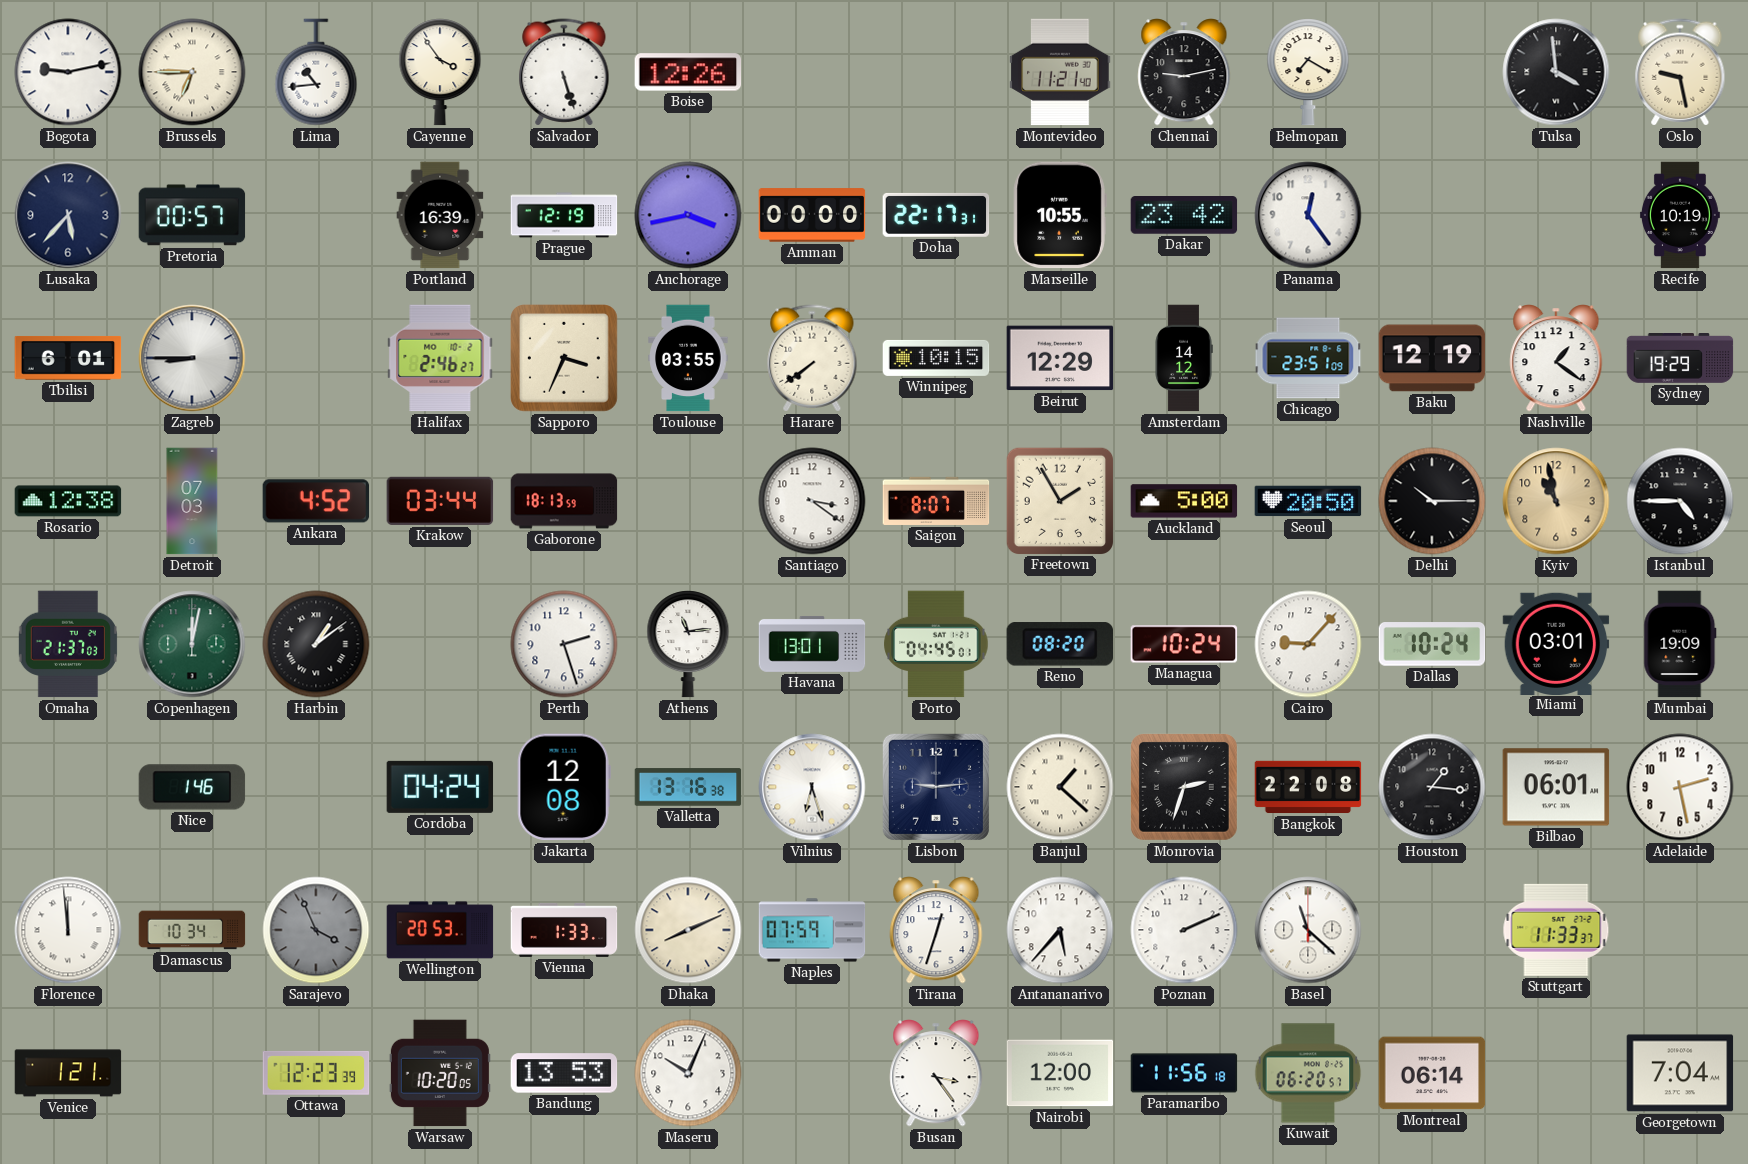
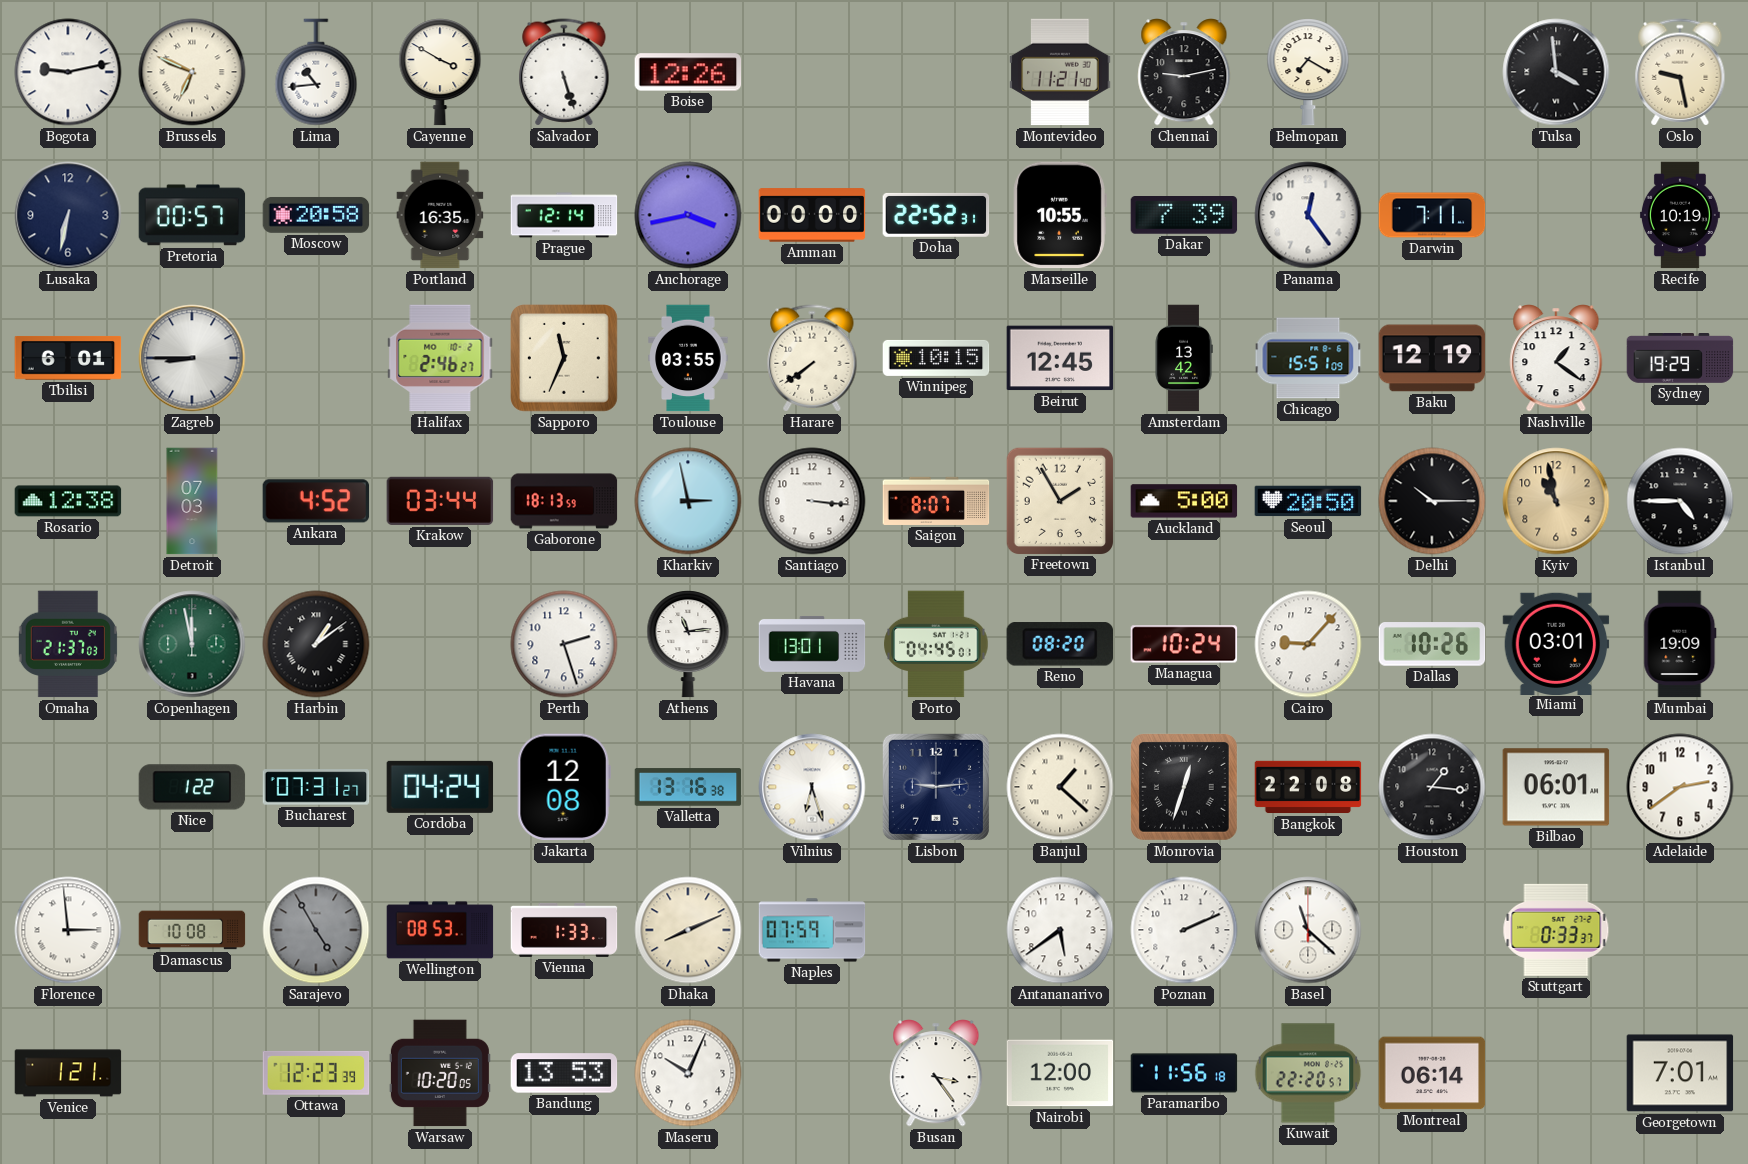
Brussels: 6:45 -> 6:49
Cayenne: 3:54 -> 3:50
Lusaka: 5:37 -> 6:32
Moscow: none -> 20:58
Portland: 16:39 -> 16:35
Prague: 12:19 -> 12:14
Doha: 22:17 -> 22:52
Dakar: 23:42 -> 7:39
Darwin: none -> 7:11
Sapporo: 3:34 -> 11:34
Beirut: 12:29 -> 12:45
Amsterdam: 14:12 -> 13:42
Chicago: 23:51 -> 15:51
Kharkiv: none -> 2:58
Santiago: 3:21 -> 3:16
Copenhagen: 12:02 -> 11:58
Dallas: 10:24 -> 10:26
Nice: 1:46 -> 1:22
Bucharest: none -> 07:31
Monrovia: 2:33 -> 12:33
Adelaide: 2:28 -> 2:39
Florence: 11:59 -> 2:59
Damascus: 10:34 -> 10:08
Sarajevo: 3:56 -> 4:55
Wellington: 20:53 -> 08:53
Tirana: 12:33 -> none
Antananarivo: 5:37 -> 5:39
Stuttgart: 11:33 -> 0:33
Kuwait: 06:20 -> 22:20
Georgetown: 7:04 -> 7:01
